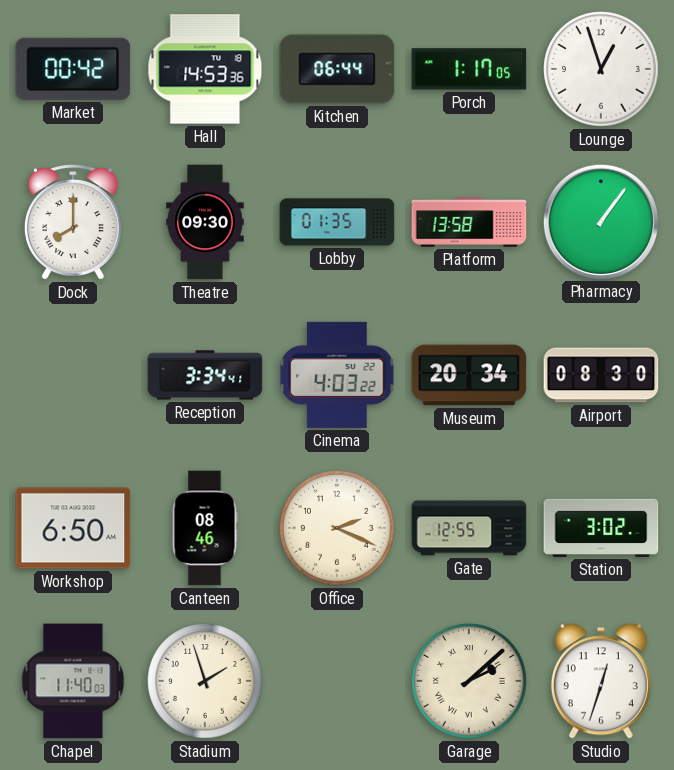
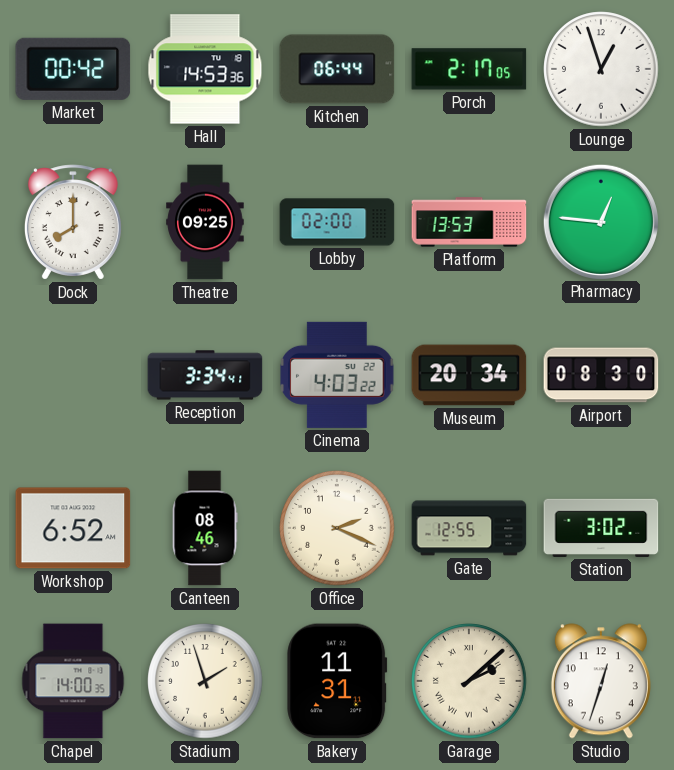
Porch: 1:17 -> 2:17
Theatre: 09:30 -> 09:25
Lobby: 01:35 -> 02:00
Platform: 13:58 -> 13:53
Pharmacy: 1:06 -> 12:46
Workshop: 6:50 -> 6:52
Chapel: 11:40 -> 14:00
Bakery: none -> 11:31
